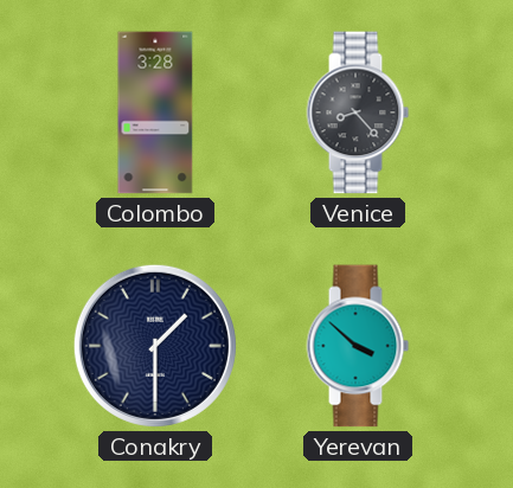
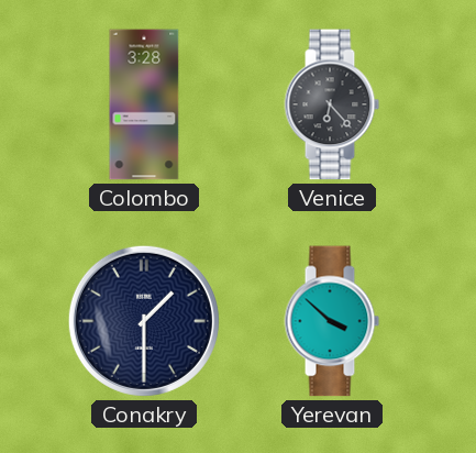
Venice: 8:23 -> 6:23
